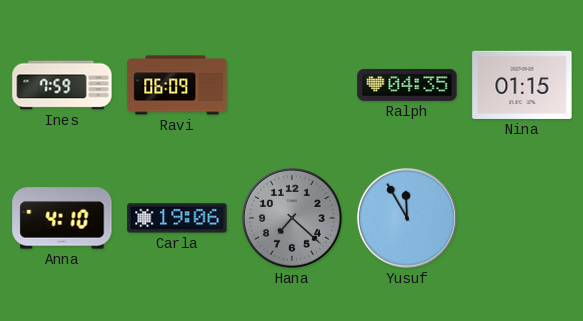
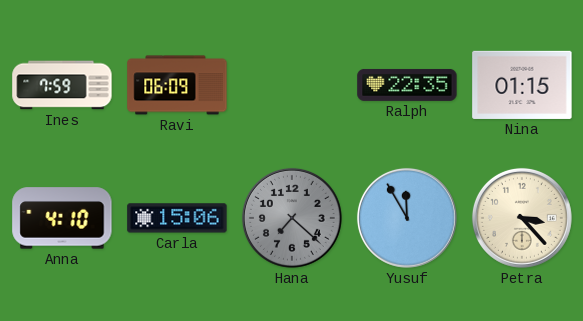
Ralph: 04:35 -> 22:35
Carla: 19:06 -> 15:06
Petra: none -> 3:23
